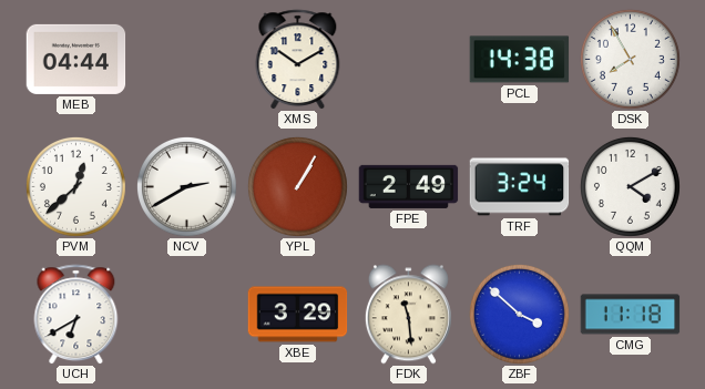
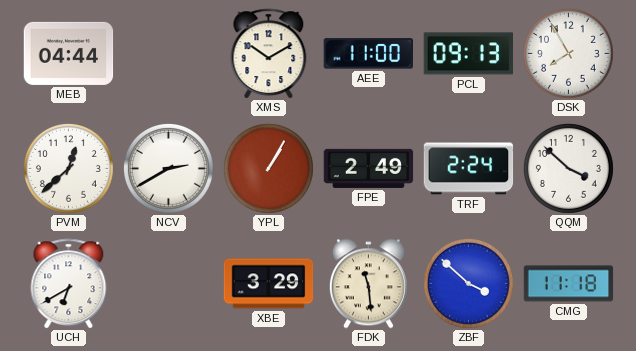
AEE: none -> 11:00
PCL: 14:38 -> 09:13
TRF: 3:24 -> 2:24
QQM: 4:10 -> 3:52
